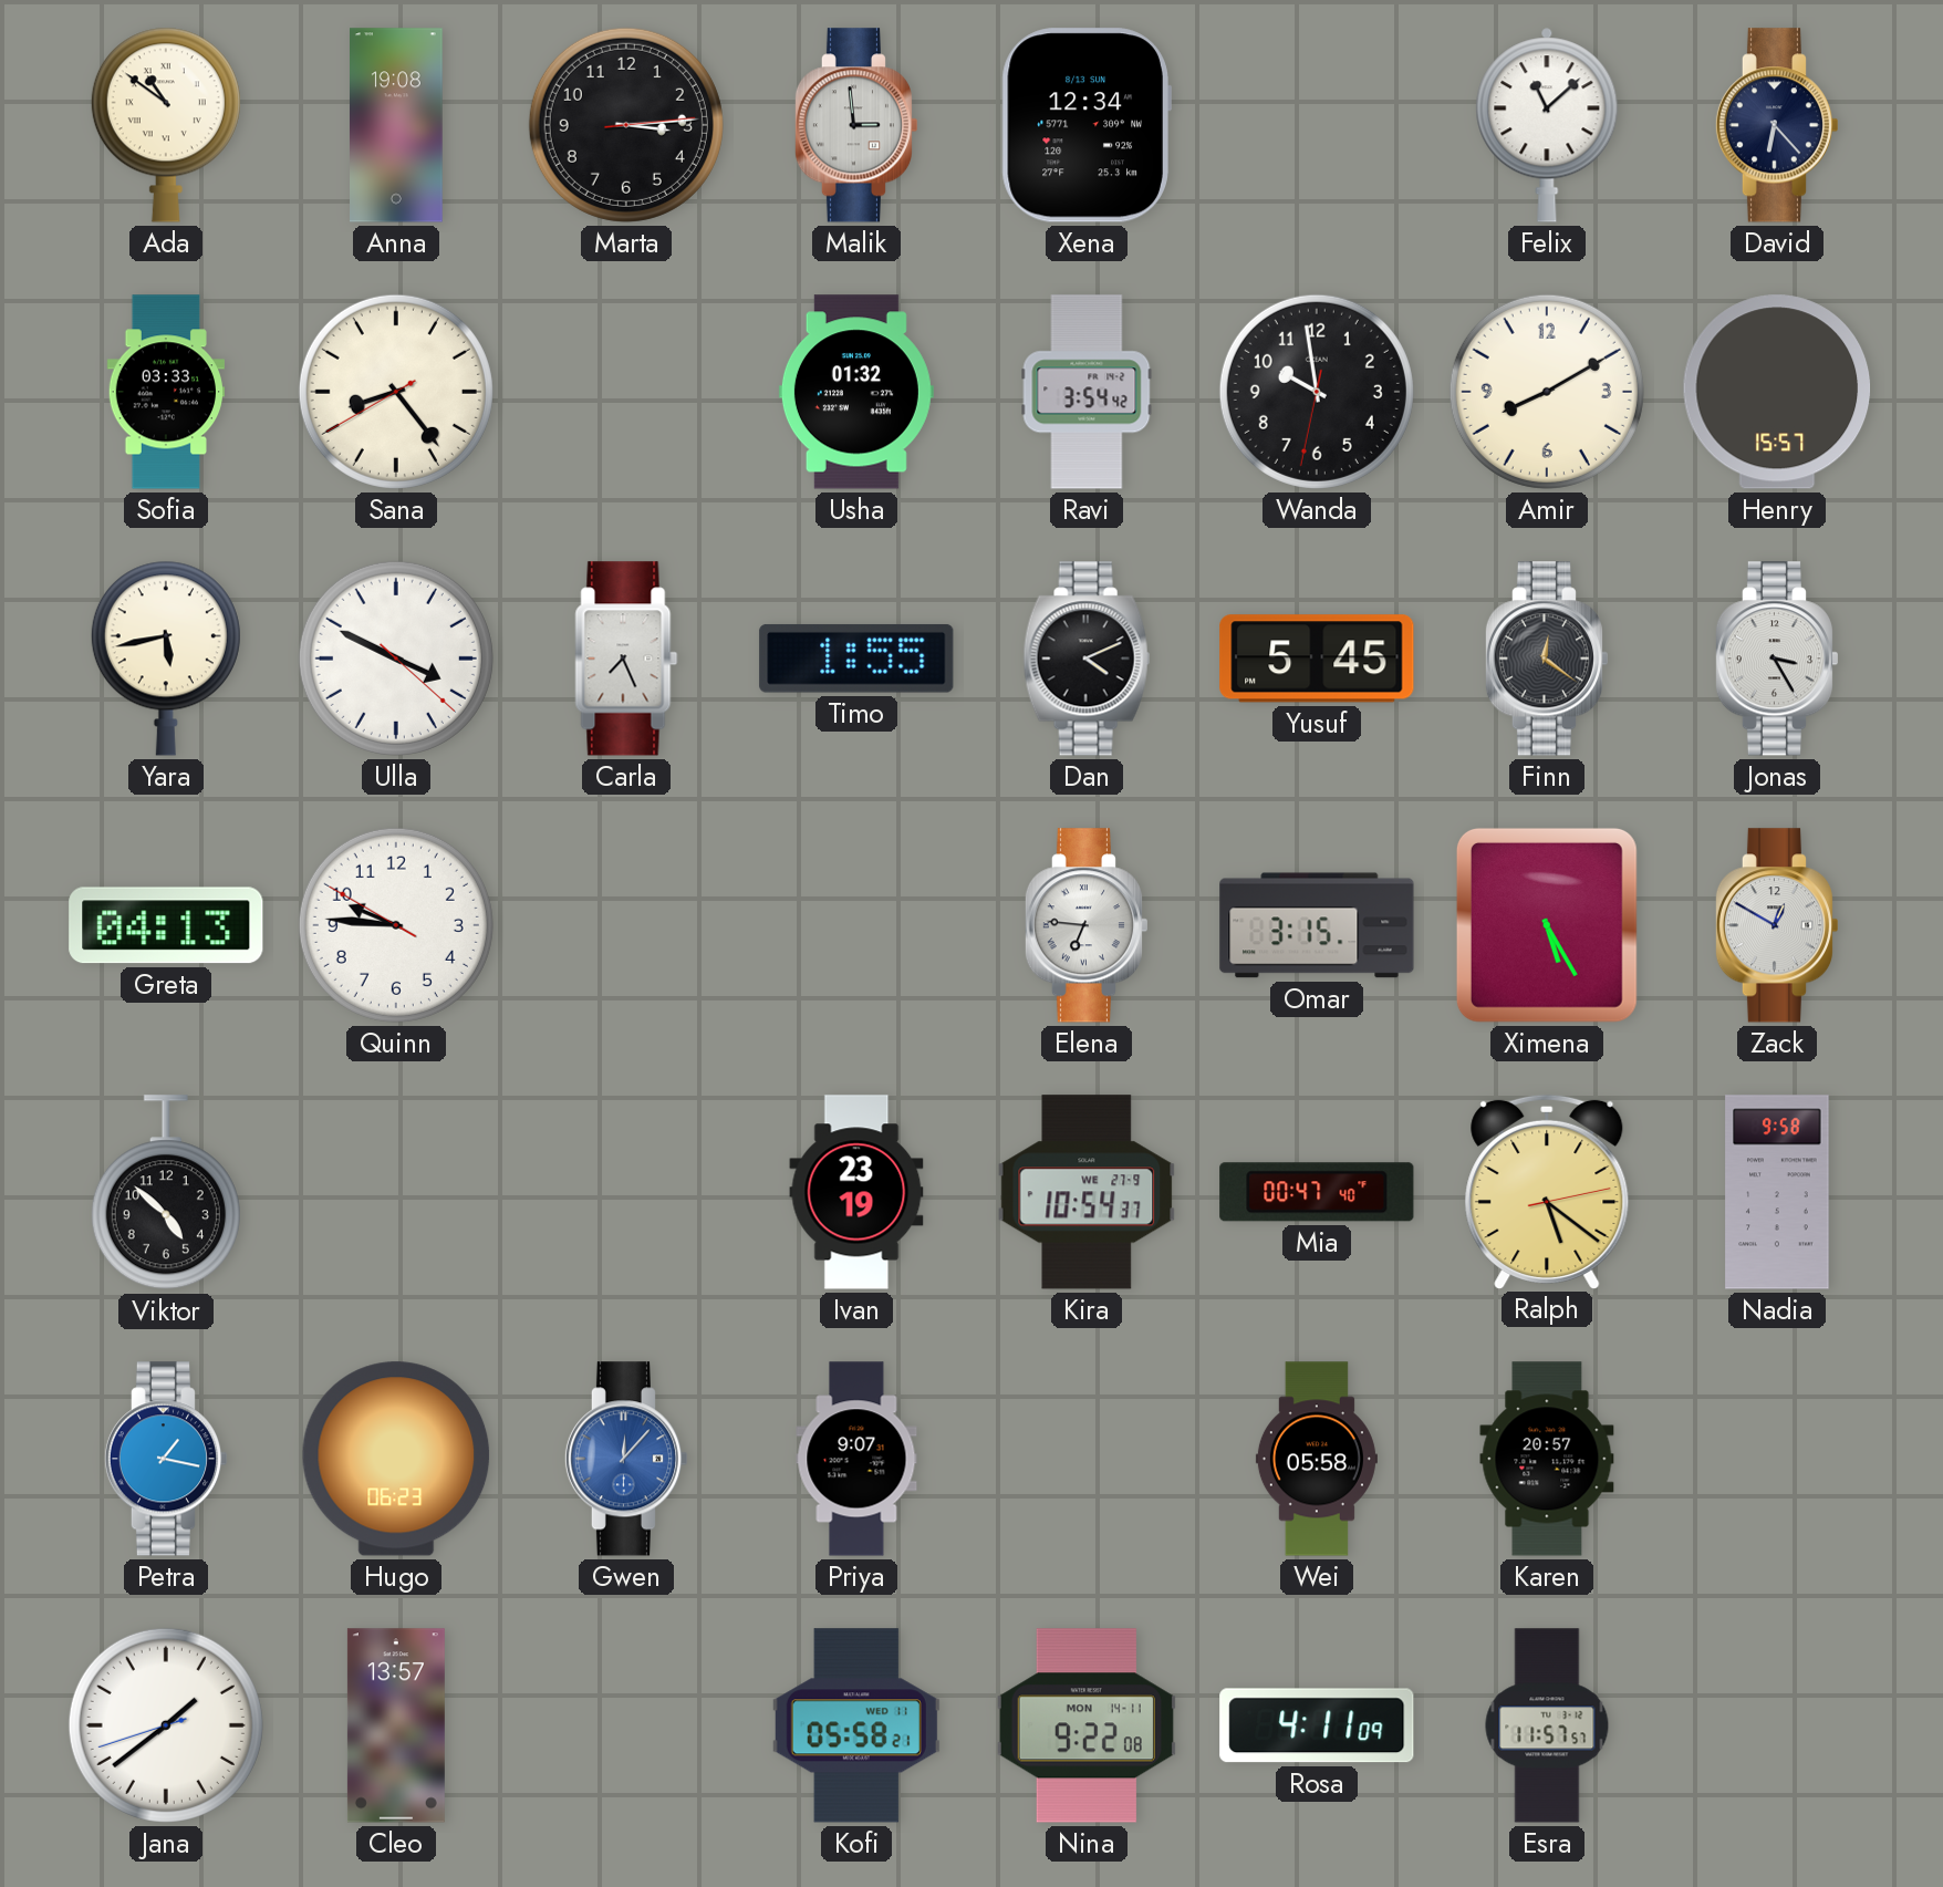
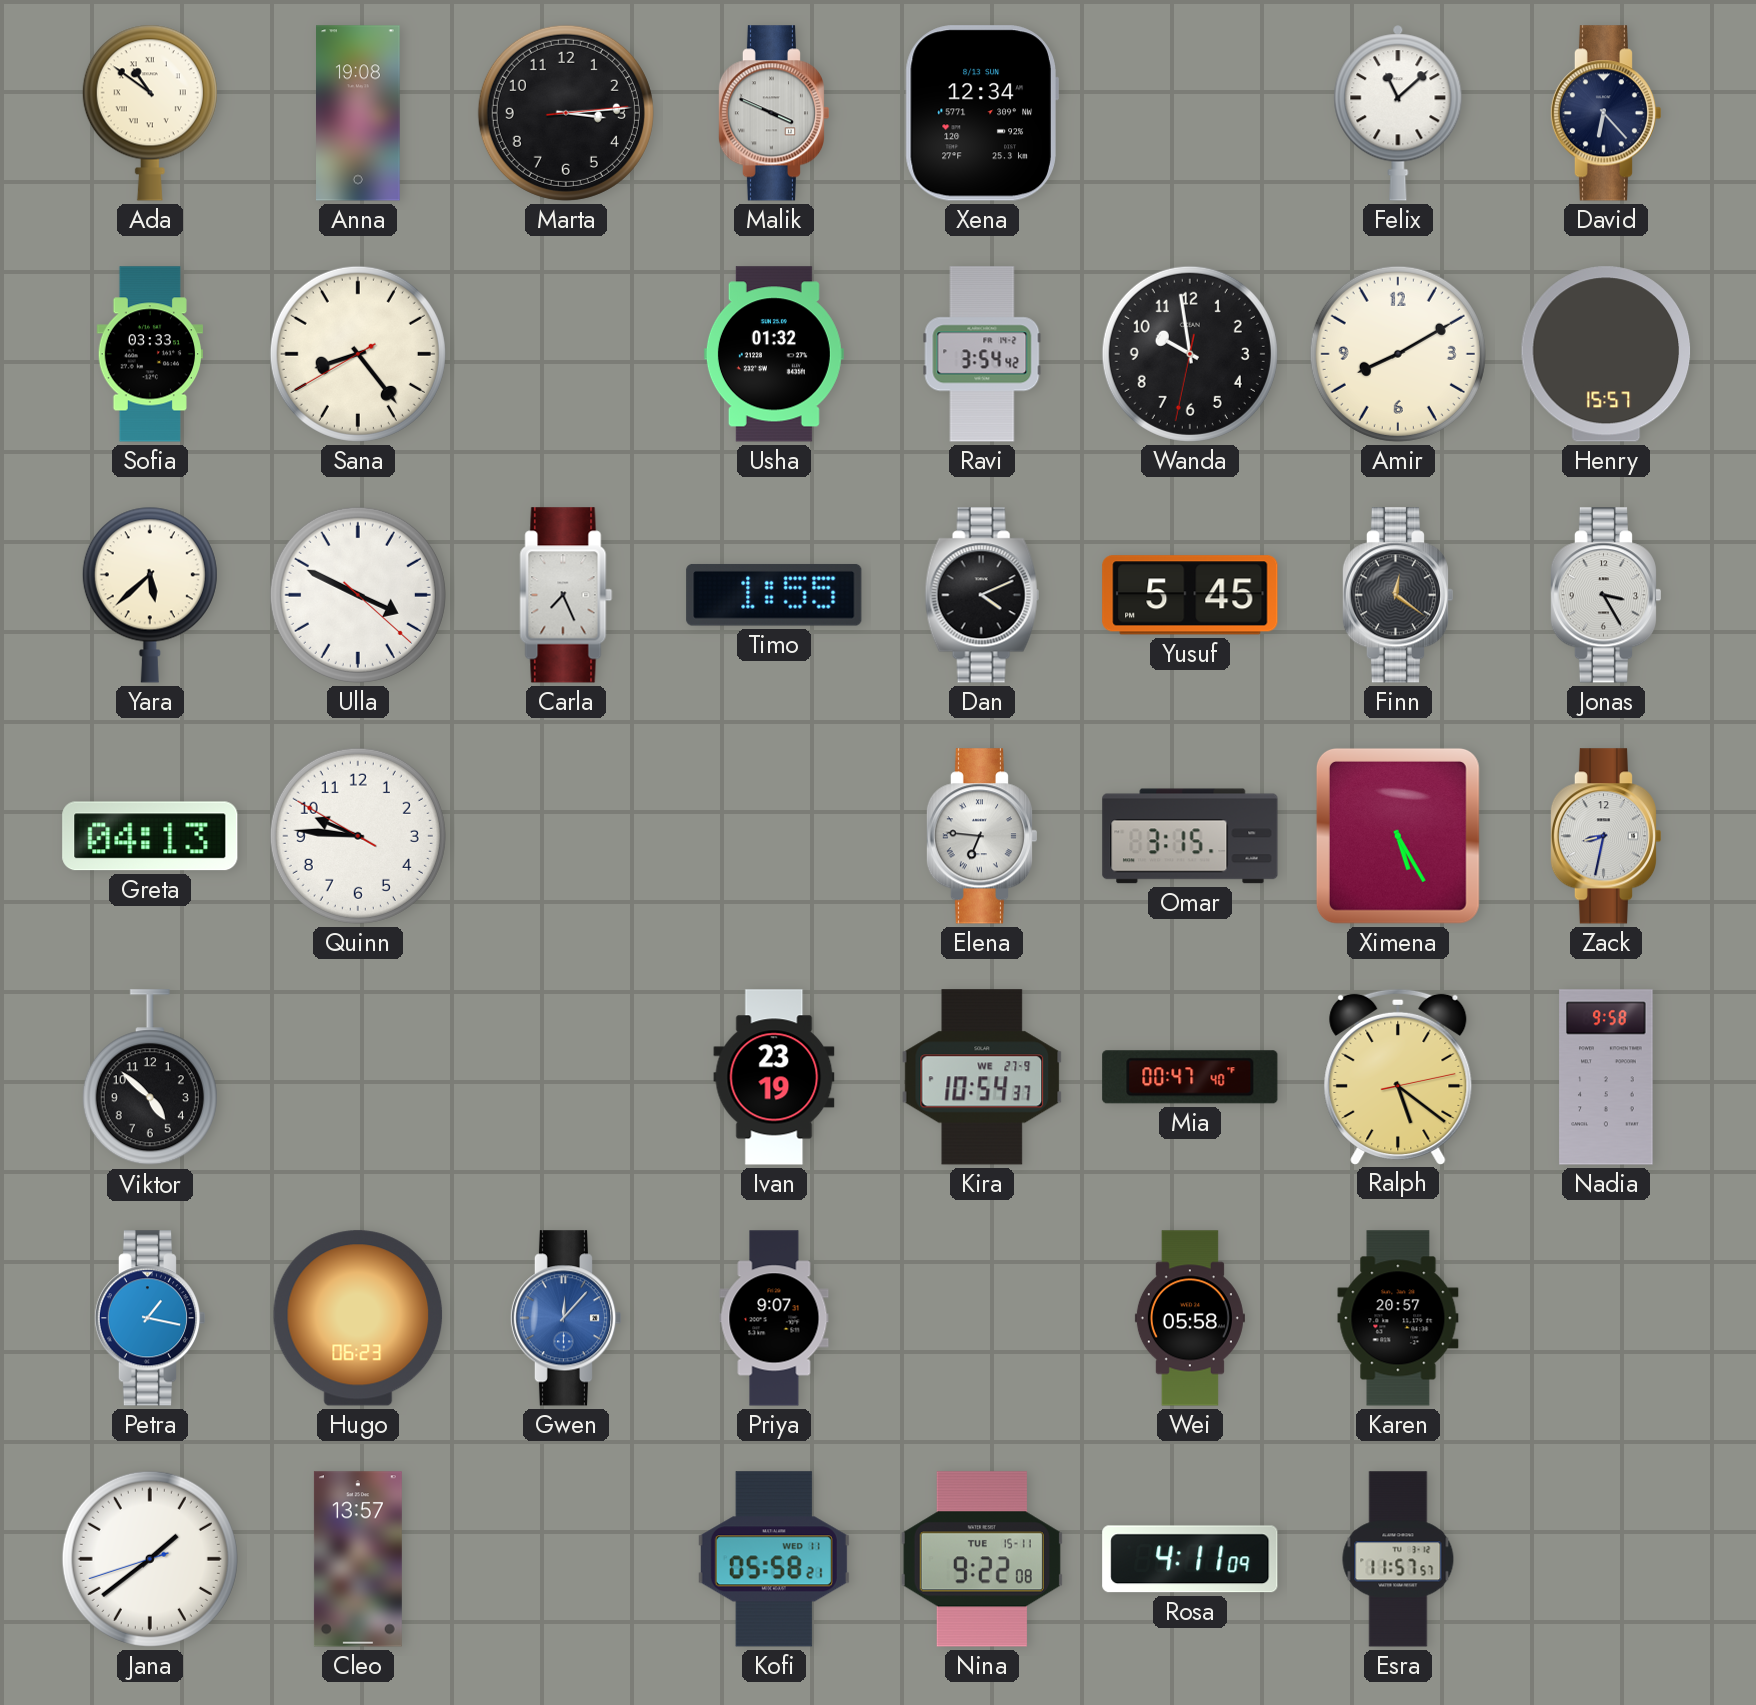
Malik: 2:59 -> 3:49
Yara: 5:43 -> 5:38
Zack: 12:50 -> 8:32
Nina date: MON 14-11 -> TUE 15-11
